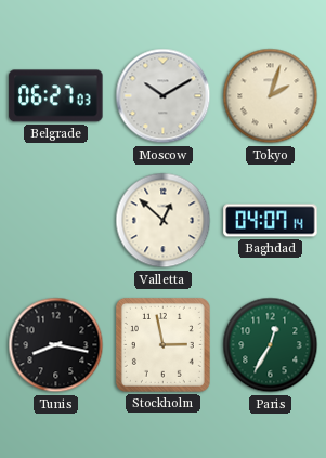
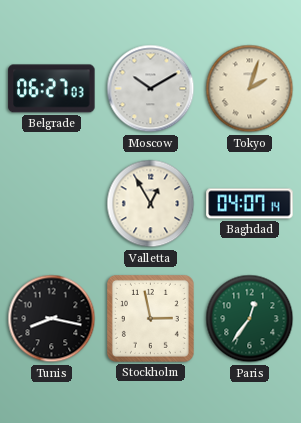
Valletta: 12:52 -> 12:55
Paris: 12:35 -> 12:36
